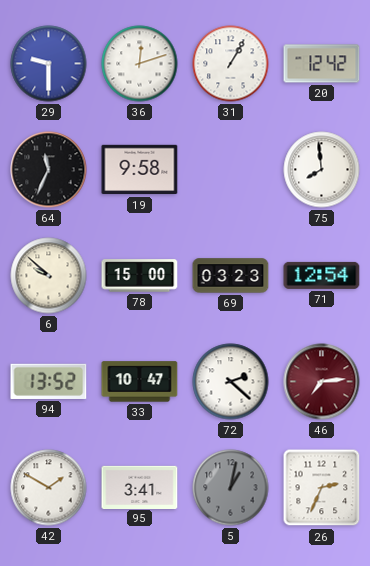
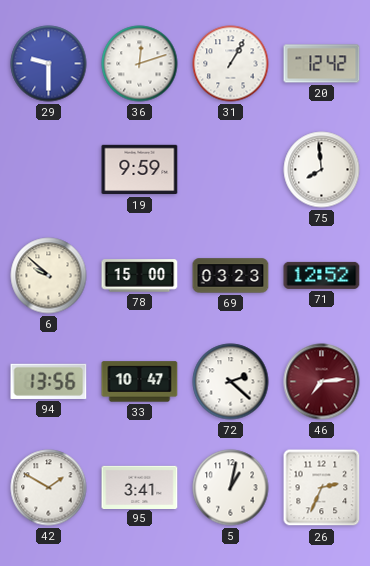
64: 11:34 -> none
19: 9:58 -> 9:59
71: 12:54 -> 12:52
94: 13:52 -> 13:56
5 dial: grey -> white
